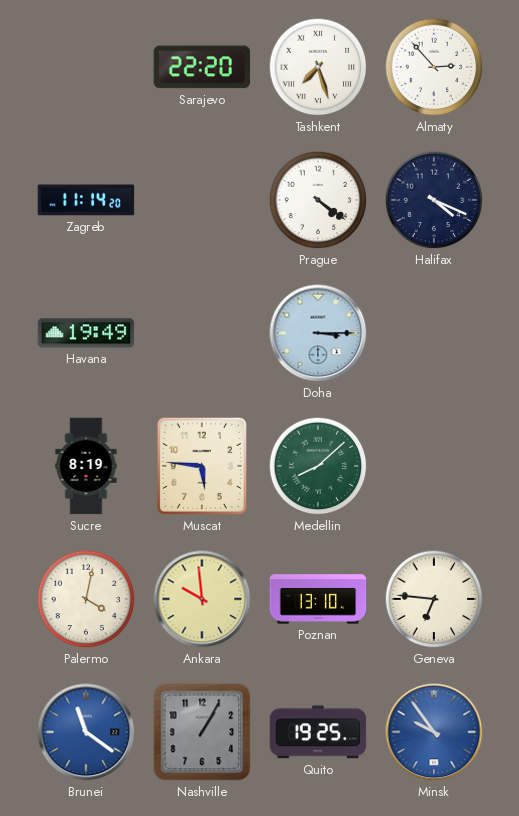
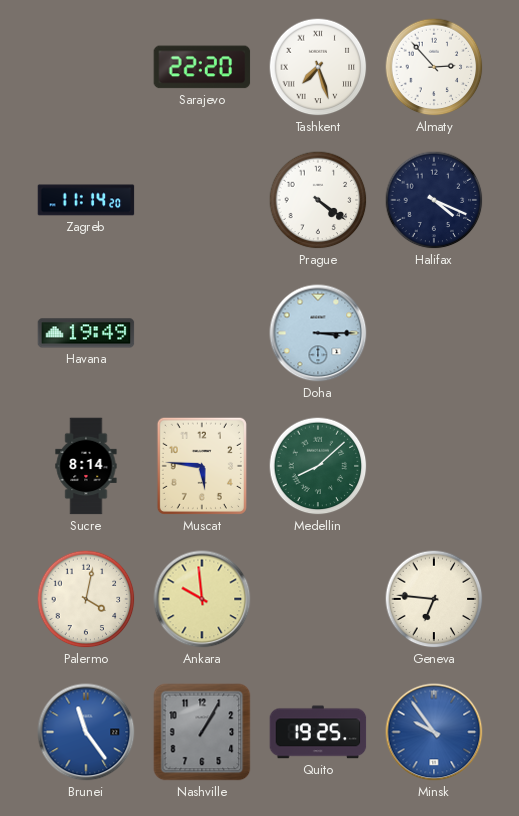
Sucre: 8:19 -> 8:14
Poznan: 13:10 -> none
Brunei: 11:21 -> 11:24
